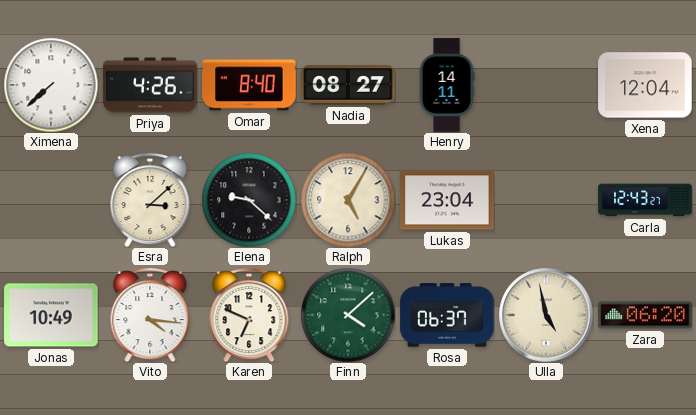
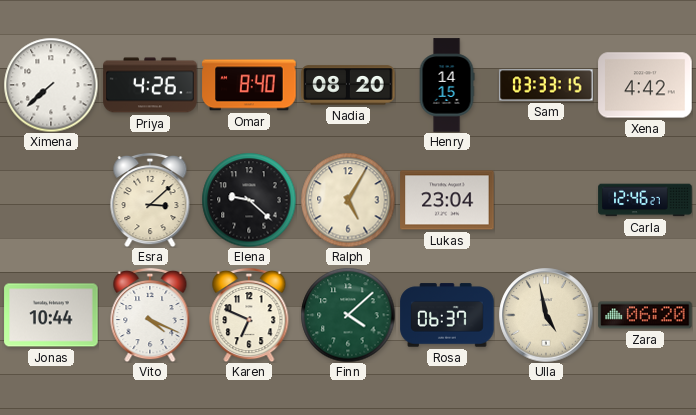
Nadia: 08:27 -> 08:20
Henry: 14:11 -> 14:15
Sam: none -> 03:33
Xena: 12:04 -> 4:42
Carla: 12:43 -> 12:46
Jonas: 10:49 -> 10:44
Vito: 4:16 -> 4:19
